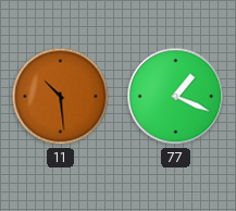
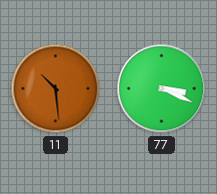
77: 1:19 -> 3:19
